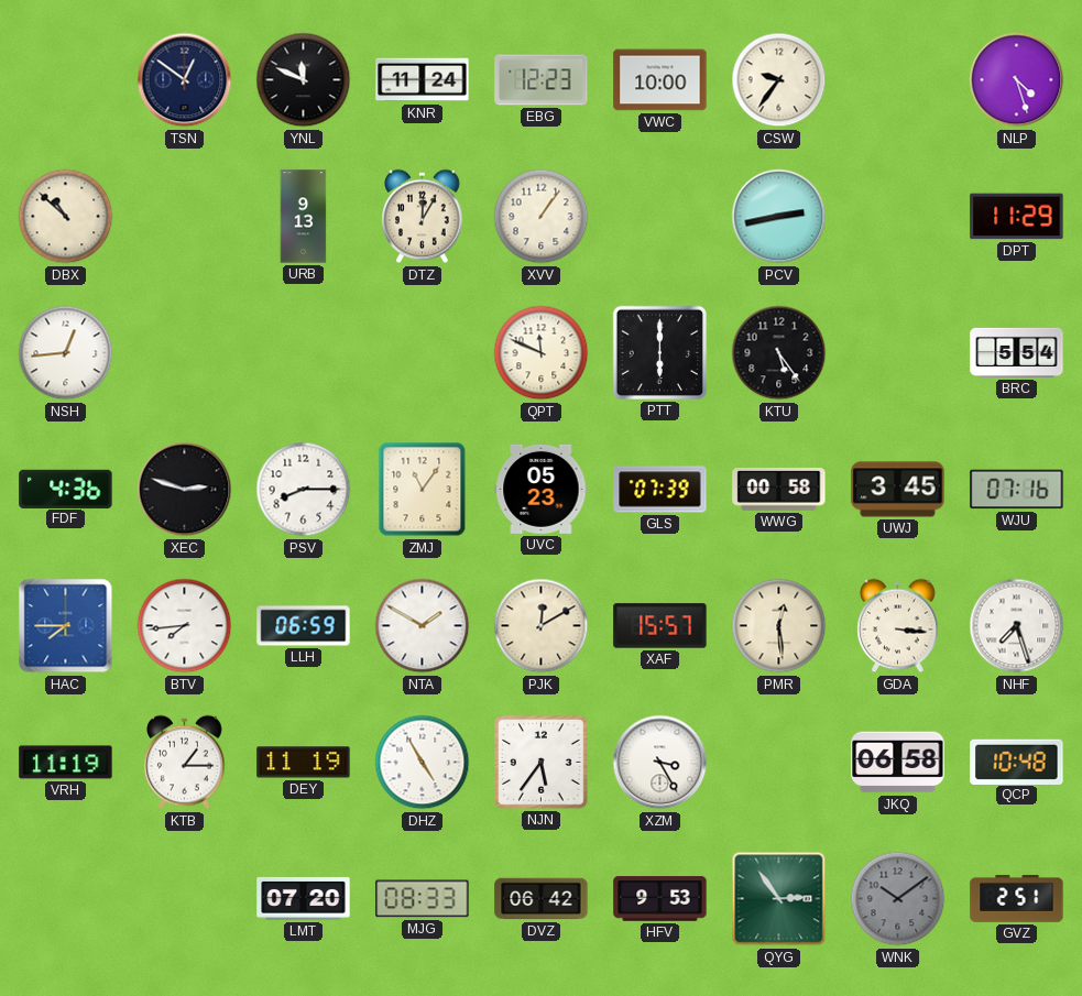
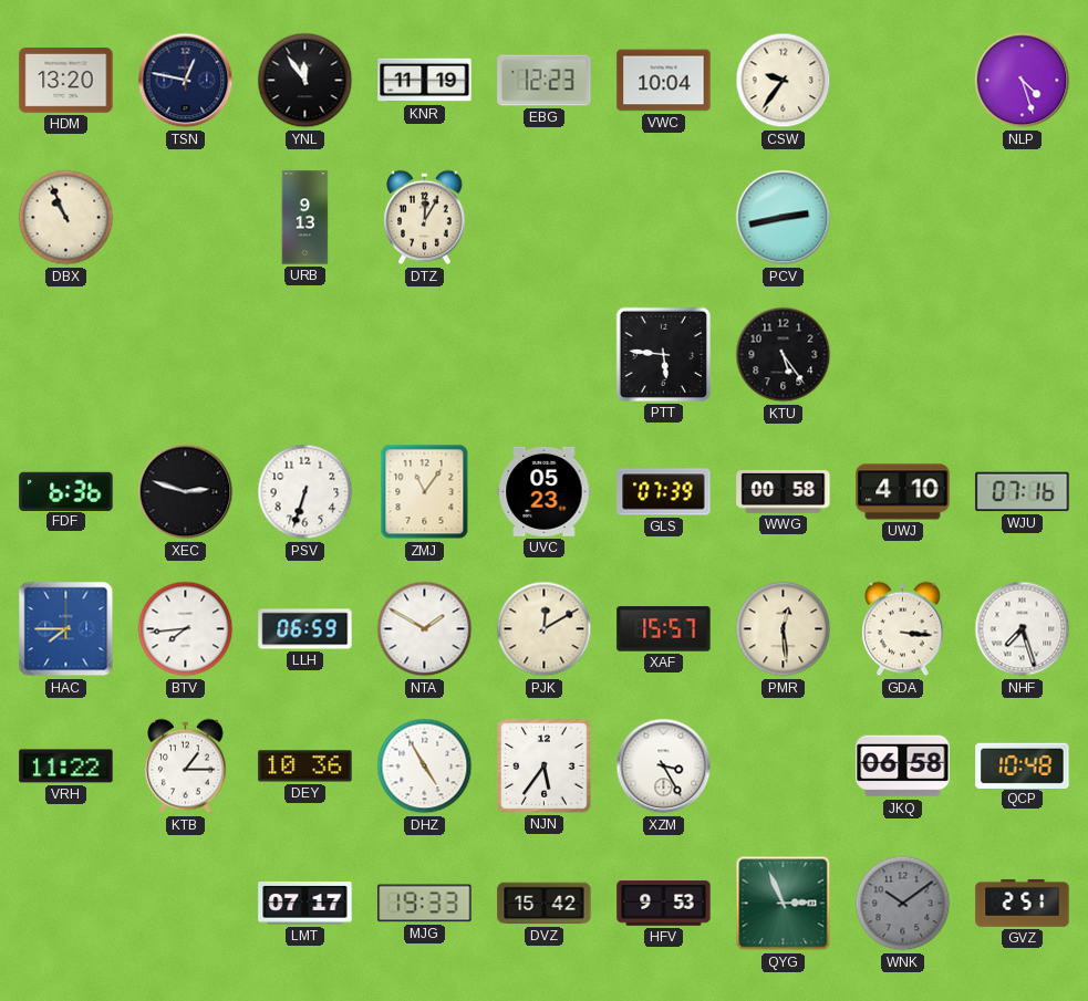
HDM: none -> 13:20
TSN: 12:51 -> 12:47
YNL: 11:49 -> 11:54
KNR: 11:24 -> 11:19
VWC: 10:00 -> 10:04
DBX: 10:52 -> 10:56
XVV: 1:06 -> none
DPT: 11:29 -> none
NSH: 12:44 -> none
QPT: 11:49 -> none
PTT: 6:00 -> 5:46
BRC: 5:54 -> none
FDF: 4:36 -> 6:36
PSV: 8:15 -> 6:33
UWJ: 3:45 -> 4:10
VRH: 11:19 -> 11:22
DEY: 11:19 -> 10:36
LMT: 07:20 -> 07:17
MJG: 08:33 -> 19:33
DVZ: 06:42 -> 15:42
QYG: 2:54 -> 2:56
